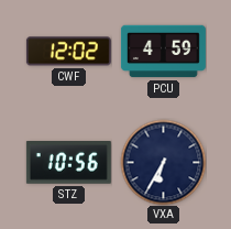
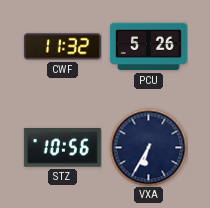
CWF: 12:02 -> 11:32
PCU: 4:59 -> 5:26
